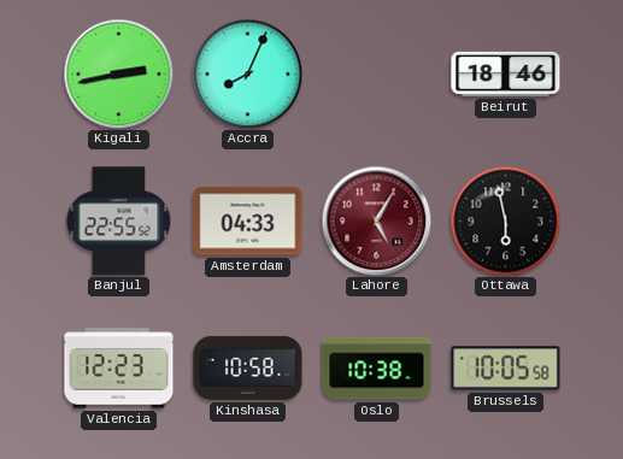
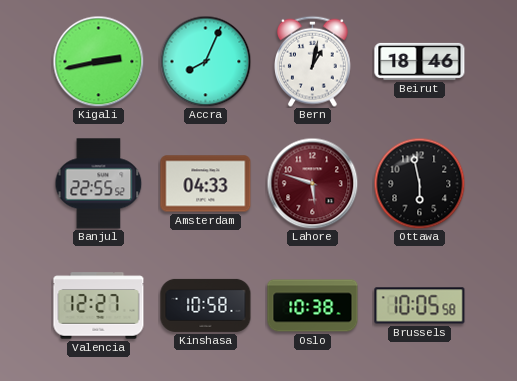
Bern: none -> 1:02
Lahore: 5:05 -> 5:48
Valencia: 12:23 -> 12:27
